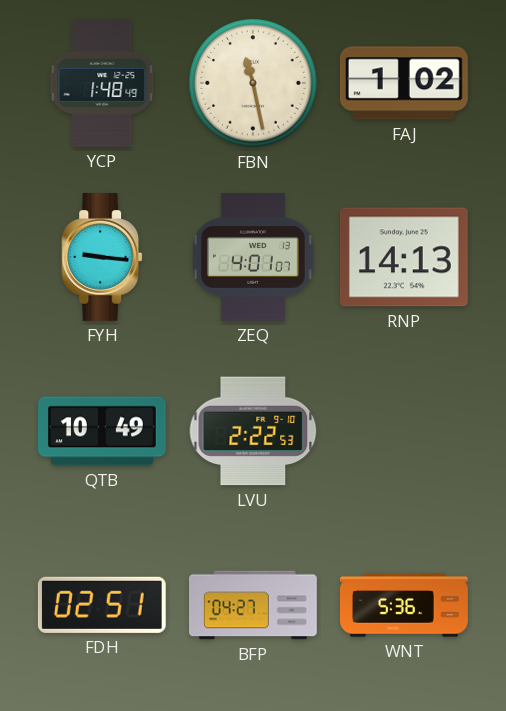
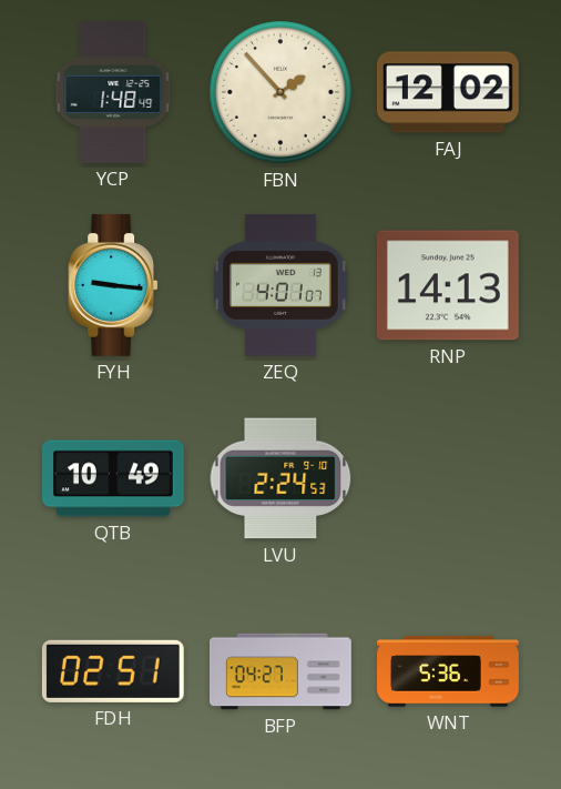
FBN: 11:28 -> 1:53
FAJ: 1:02 -> 12:02
LVU: 2:22 -> 2:24
